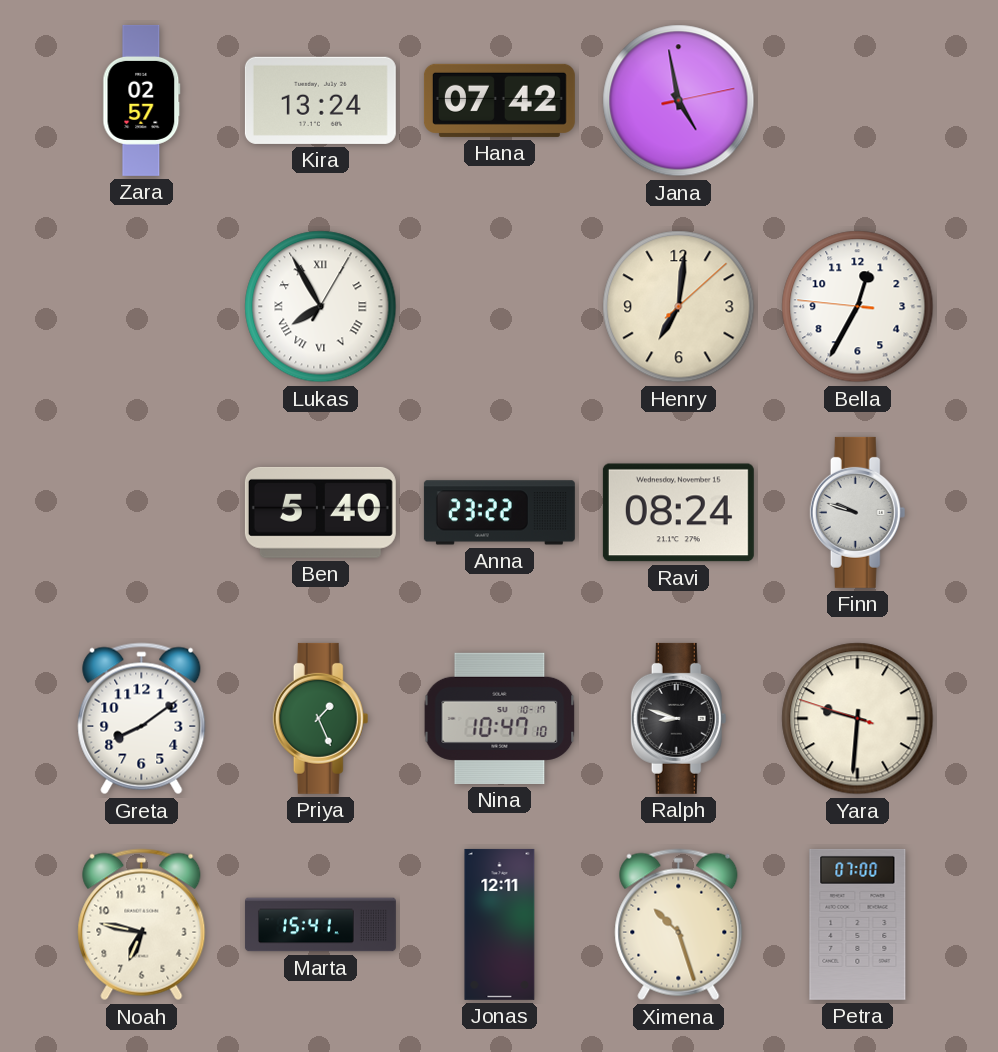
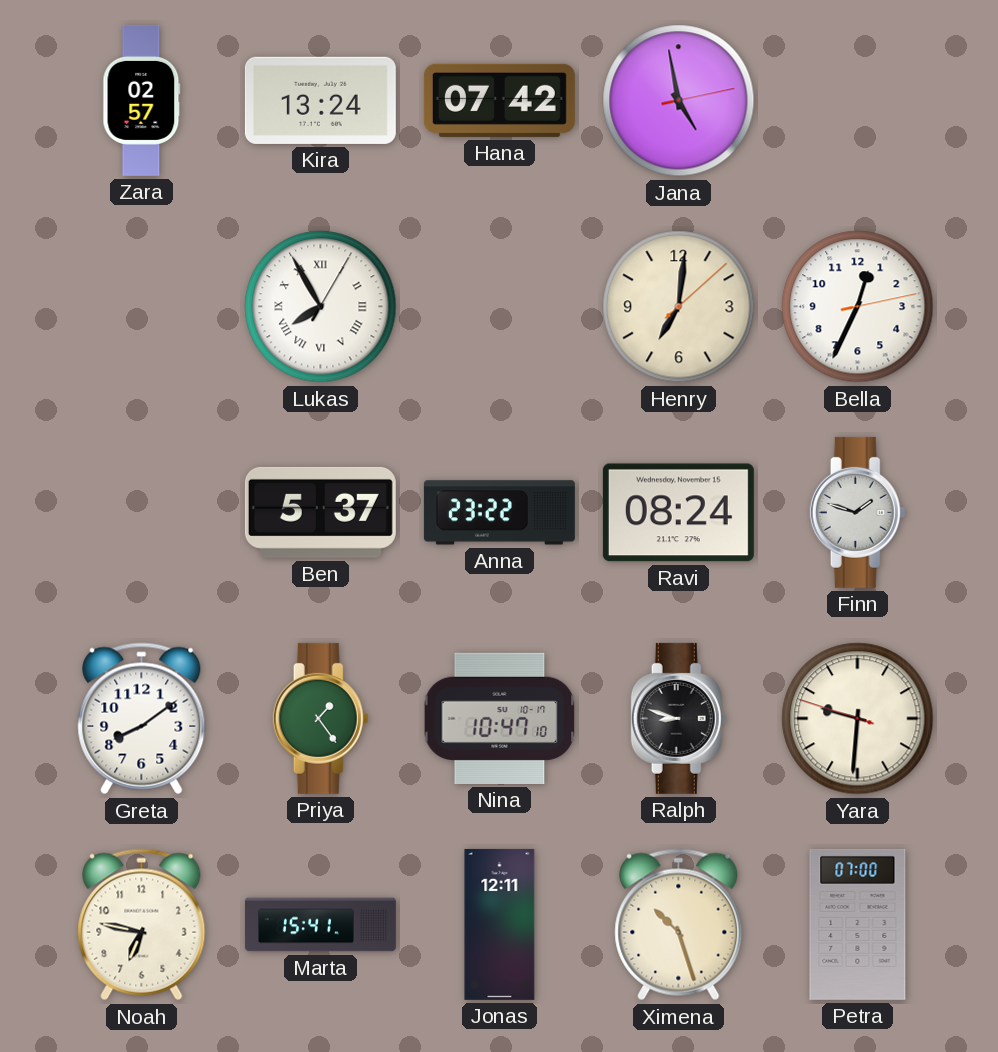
Bella: 12:34:46 -> 12:34:13
Ben: 5:40 -> 5:37
Finn: 9:48 -> 1:48
Priya: 1:26 -> 1:24
